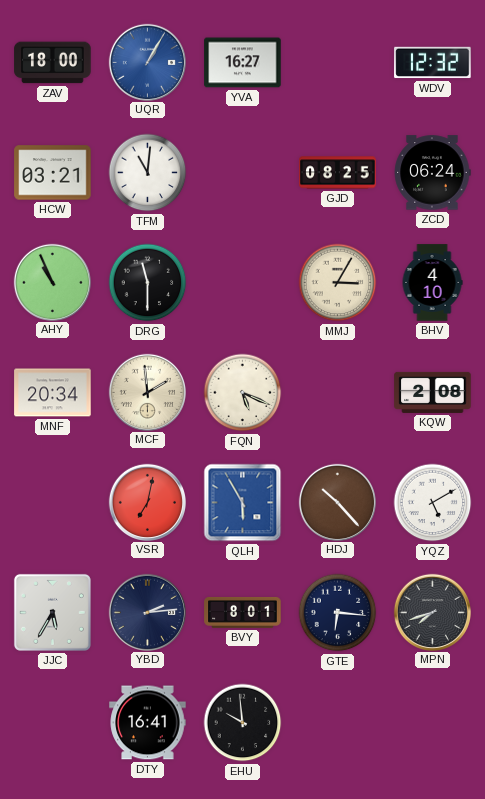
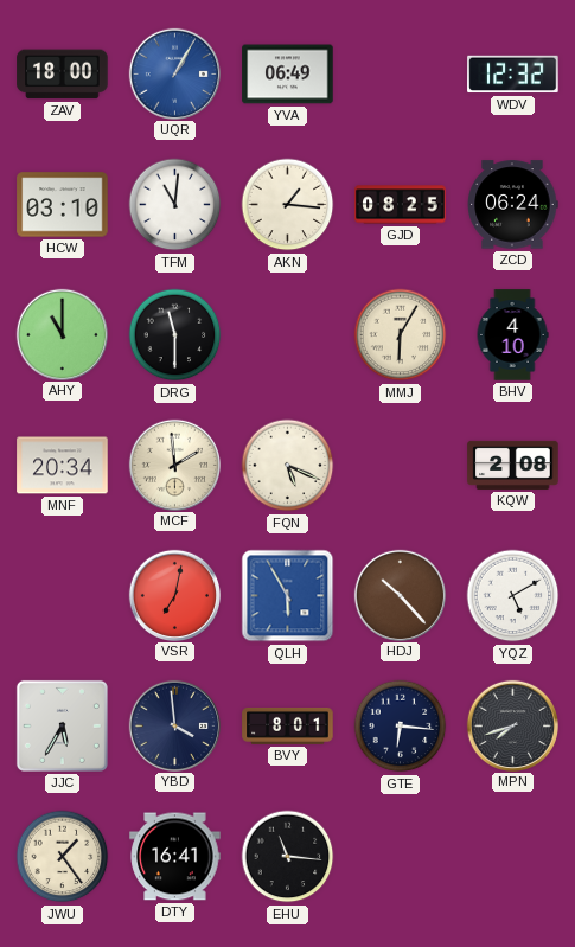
YVA: 16:27 -> 06:49
HCW: 03:21 -> 03:10
AKN: none -> 1:16
AHY: 10:56 -> 11:00
MMJ: 3:05 -> 6:05
YBD: 2:14 -> 3:59
JWU: none -> 1:24
EHU: 9:59 -> 11:16
